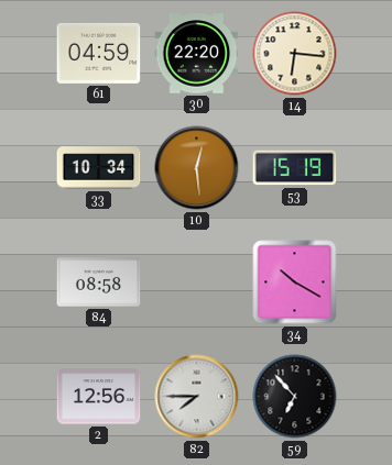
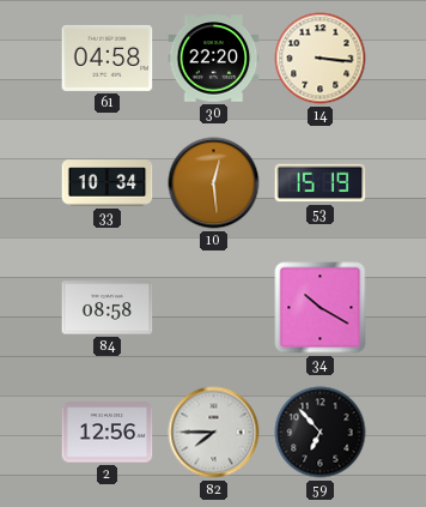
61: 04:59 -> 04:58
14: 6:16 -> 3:16
